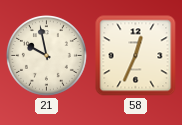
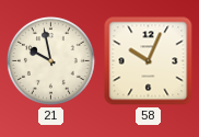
58: 12:34 -> 10:04
